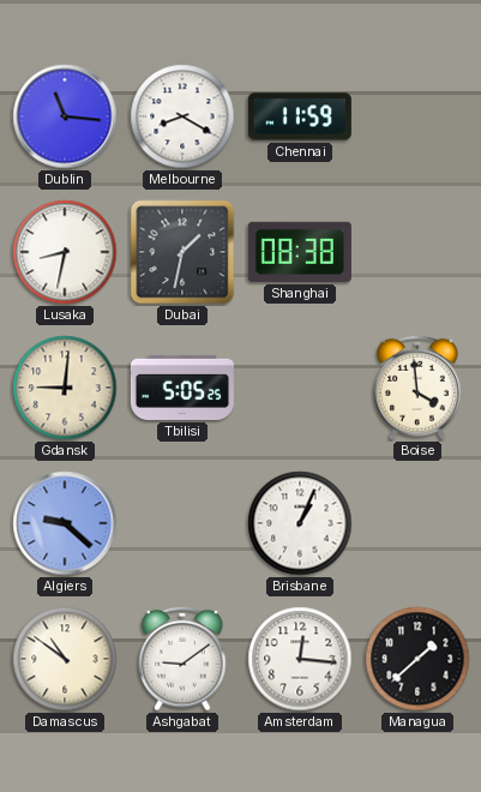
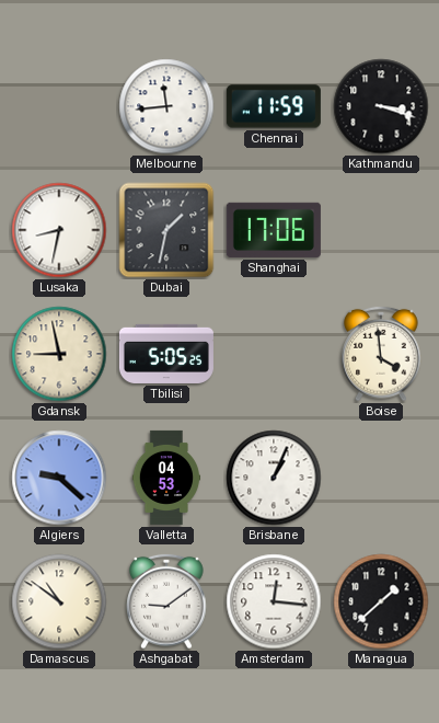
Dublin: 11:16 -> none
Melbourne: 8:20 -> 11:44
Kathmandu: none -> 3:18
Shanghai: 08:38 -> 17:06
Gdansk: 9:01 -> 8:58
Valletta: none -> 04:53
